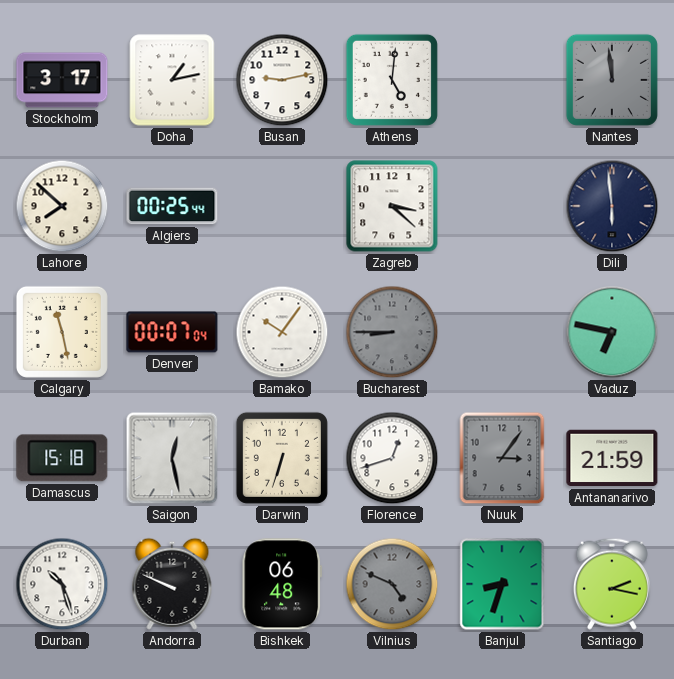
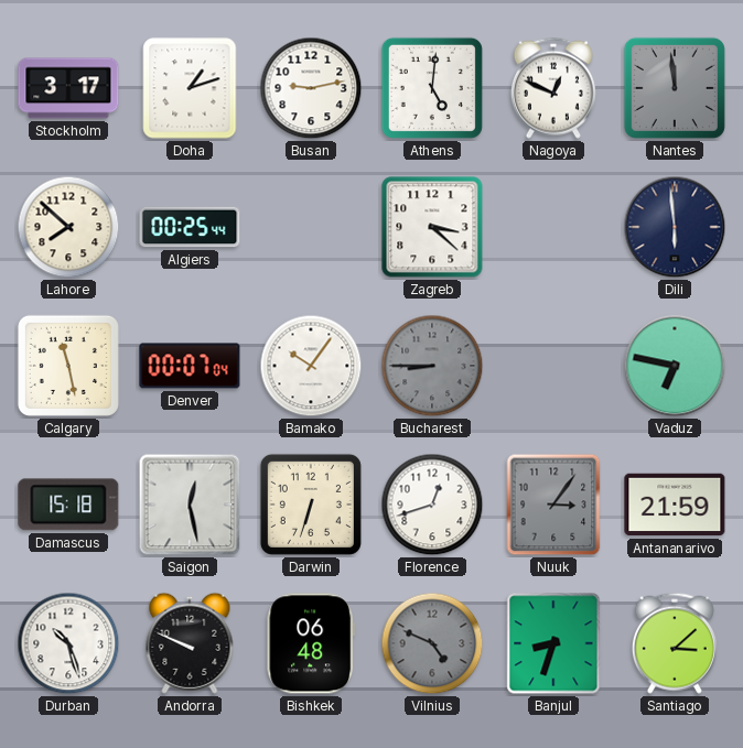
Doha: 1:13 -> 1:12
Nagoya: none -> 12:49
Santiago: 2:17 -> 3:08
